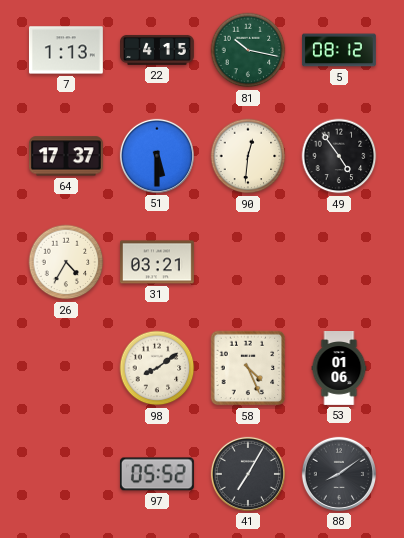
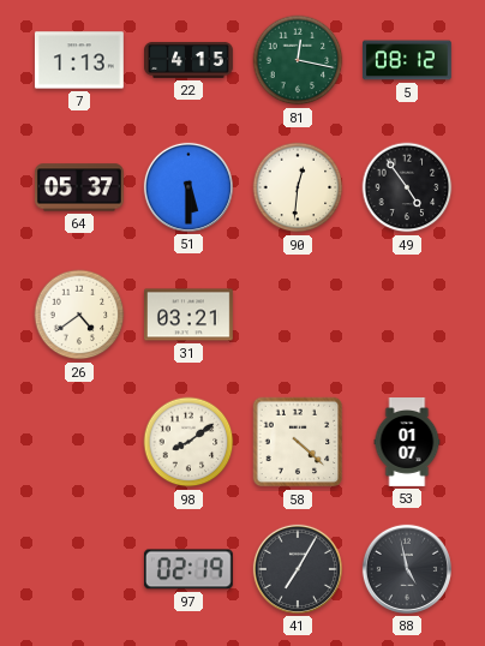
81: 10:17 -> 12:17
64: 17:37 -> 05:37
26: 4:35 -> 4:39
58: 4:26 -> 4:22
53: 01:06 -> 01:07
97: 05:52 -> 02:19
88: 8:09 -> 4:58
